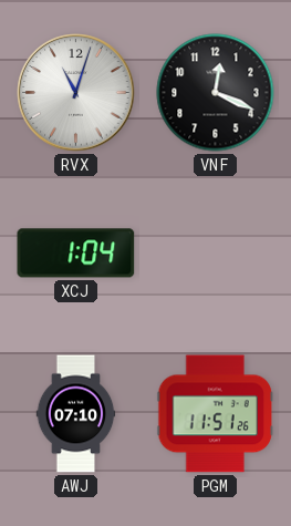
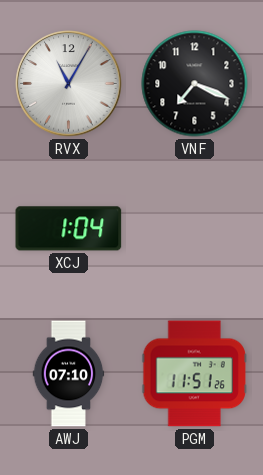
RVX: 11:03 -> 11:05
VNF: 12:19 -> 7:19
